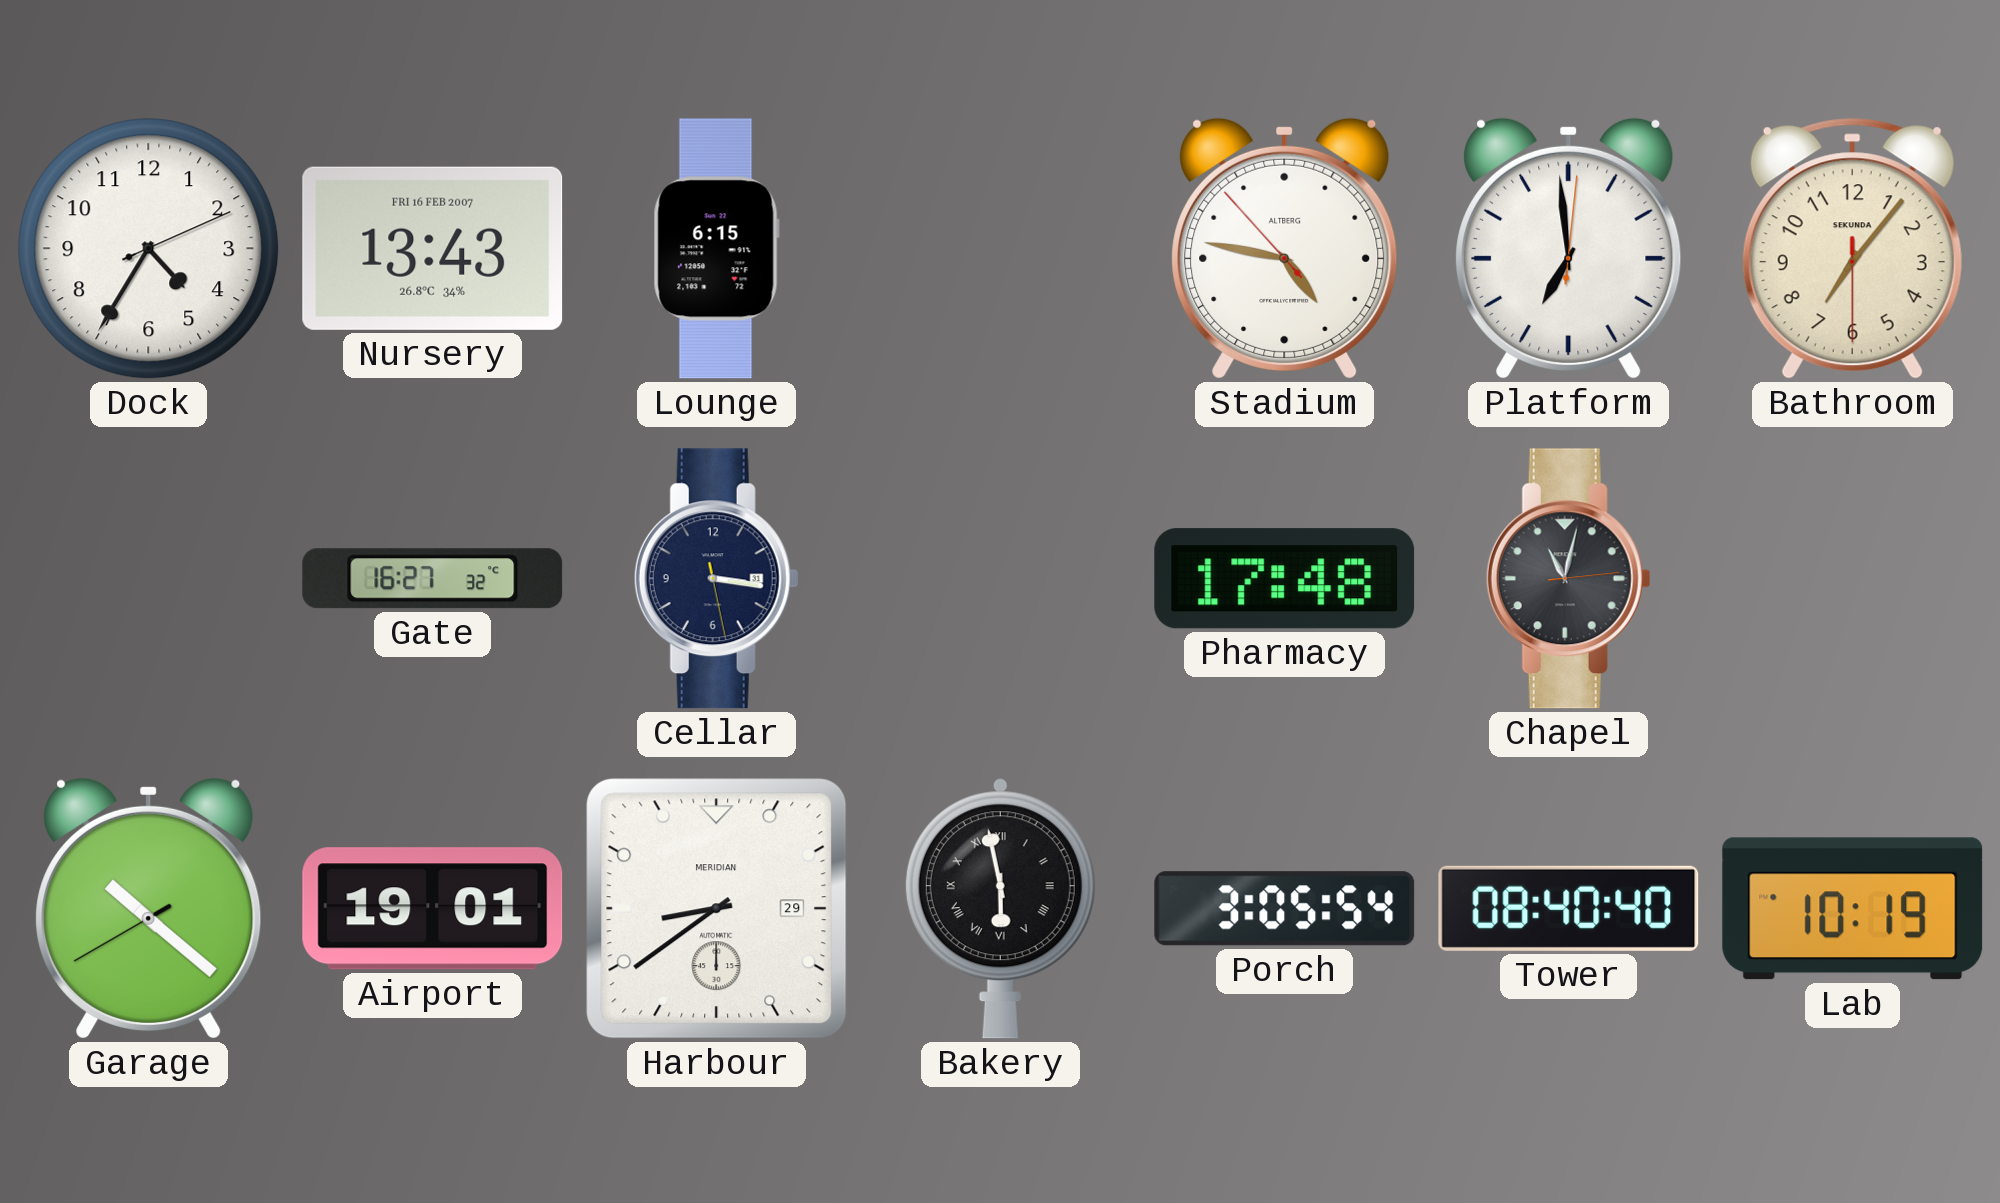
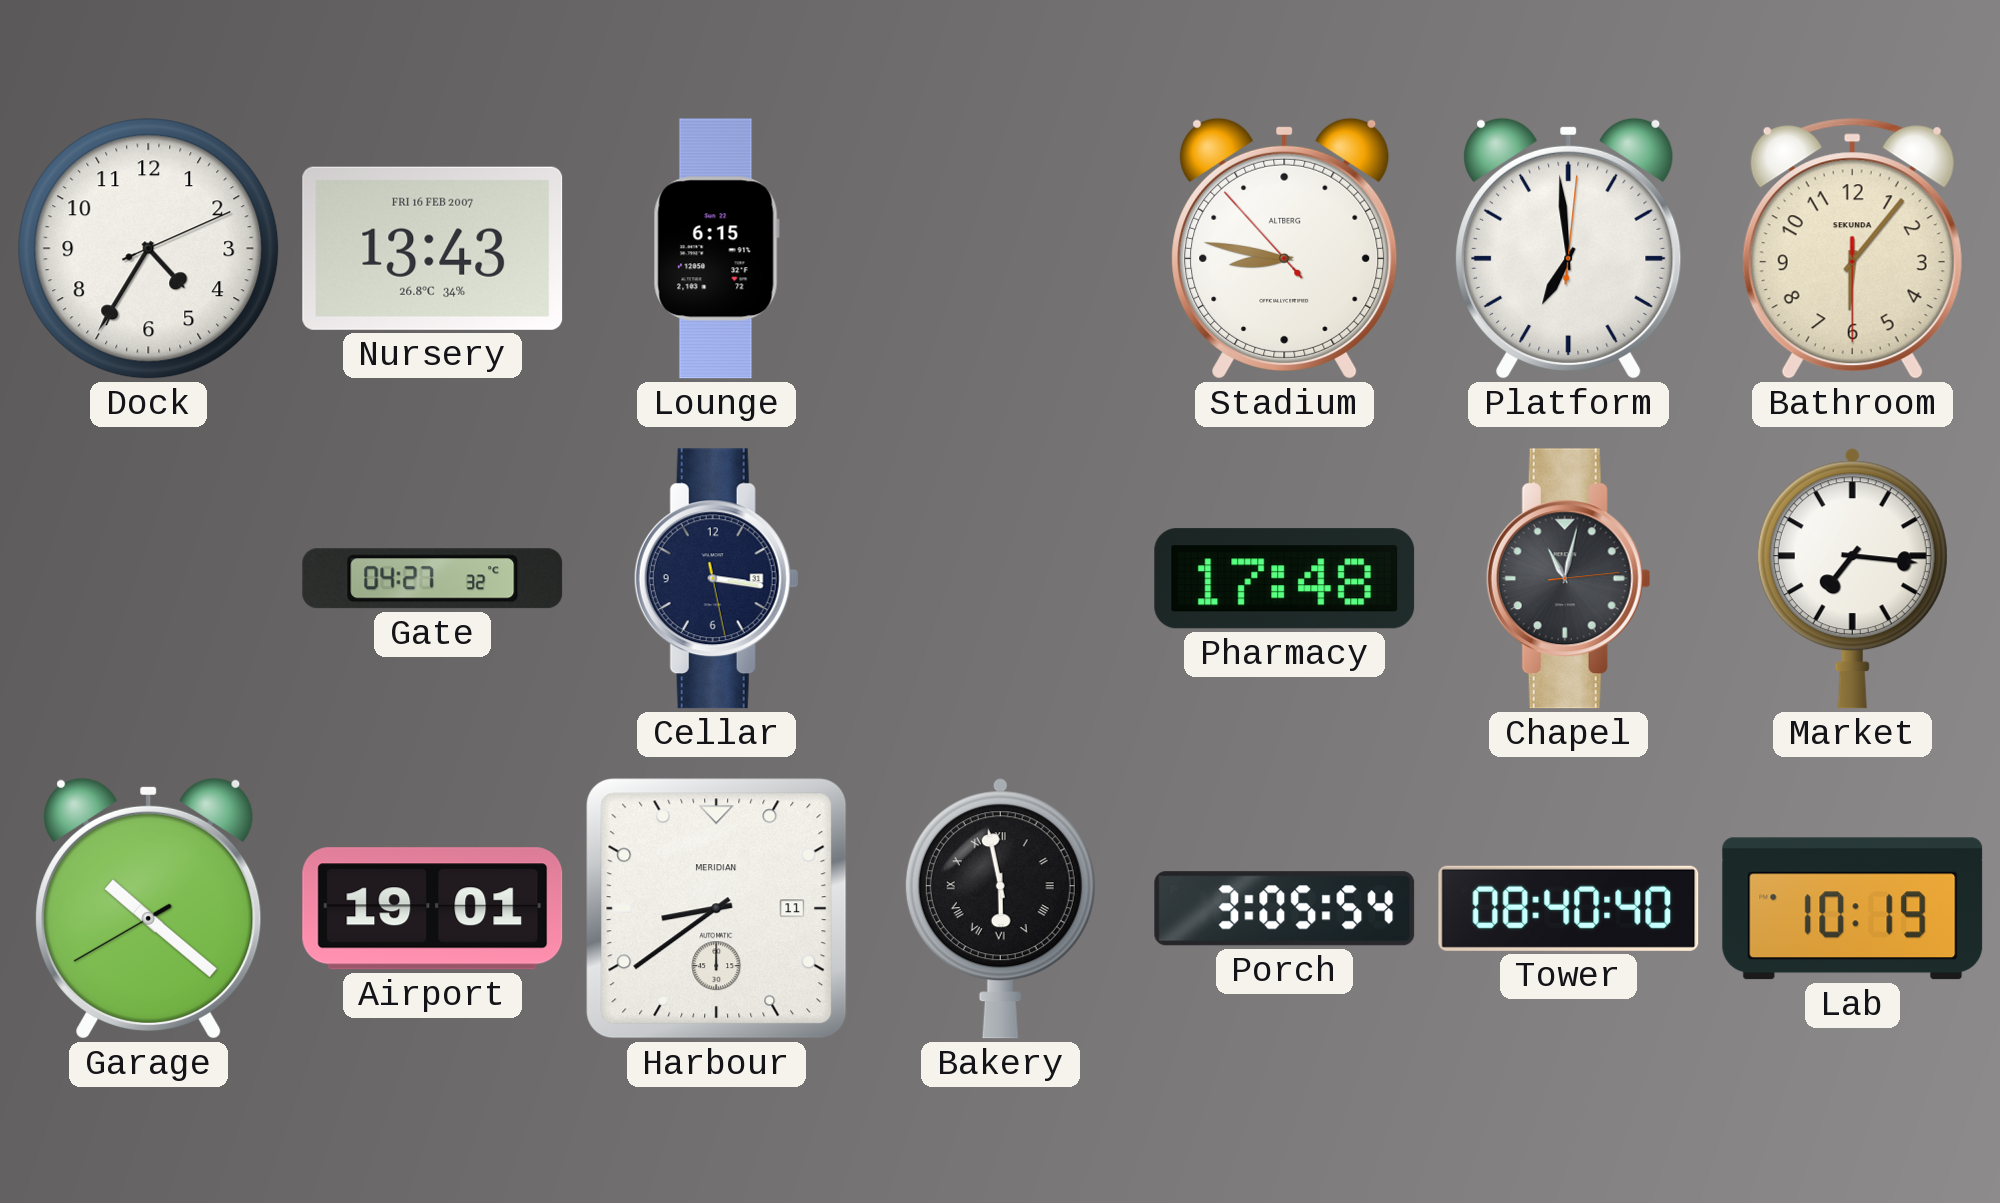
Stadium: 4:46 -> 8:46
Bathroom: 7:06 -> 6:06
Gate: 16:27 -> 04:27
Market: none -> 7:16
Harbour date: 29 -> 11
